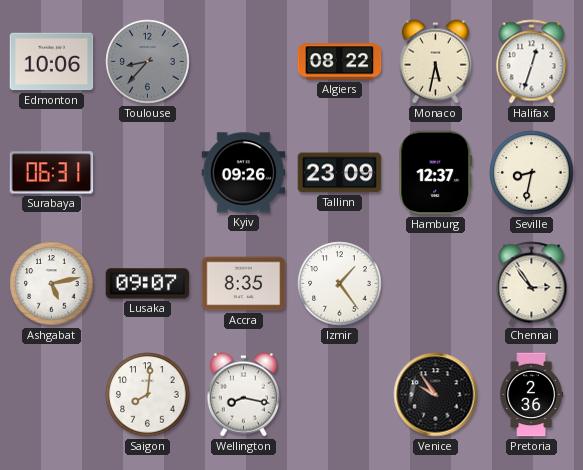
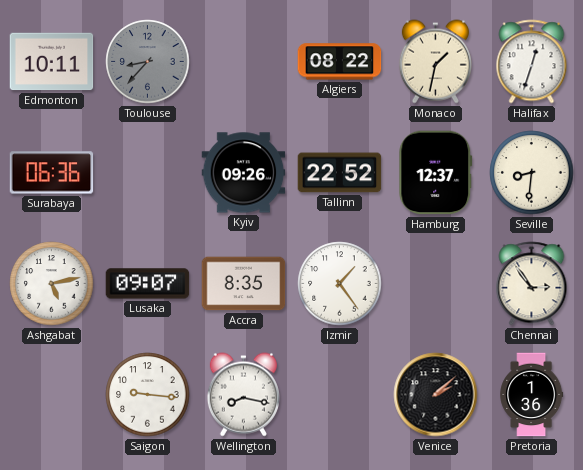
Edmonton: 10:06 -> 10:11
Monaco: 5:32 -> 1:32
Surabaya: 06:31 -> 06:36
Tallinn: 23:09 -> 22:52
Seville: 8:32 -> 8:31
Saigon: 8:01 -> 9:16
Venice: 9:54 -> 2:08
Pretoria: 2:36 -> 1:36
